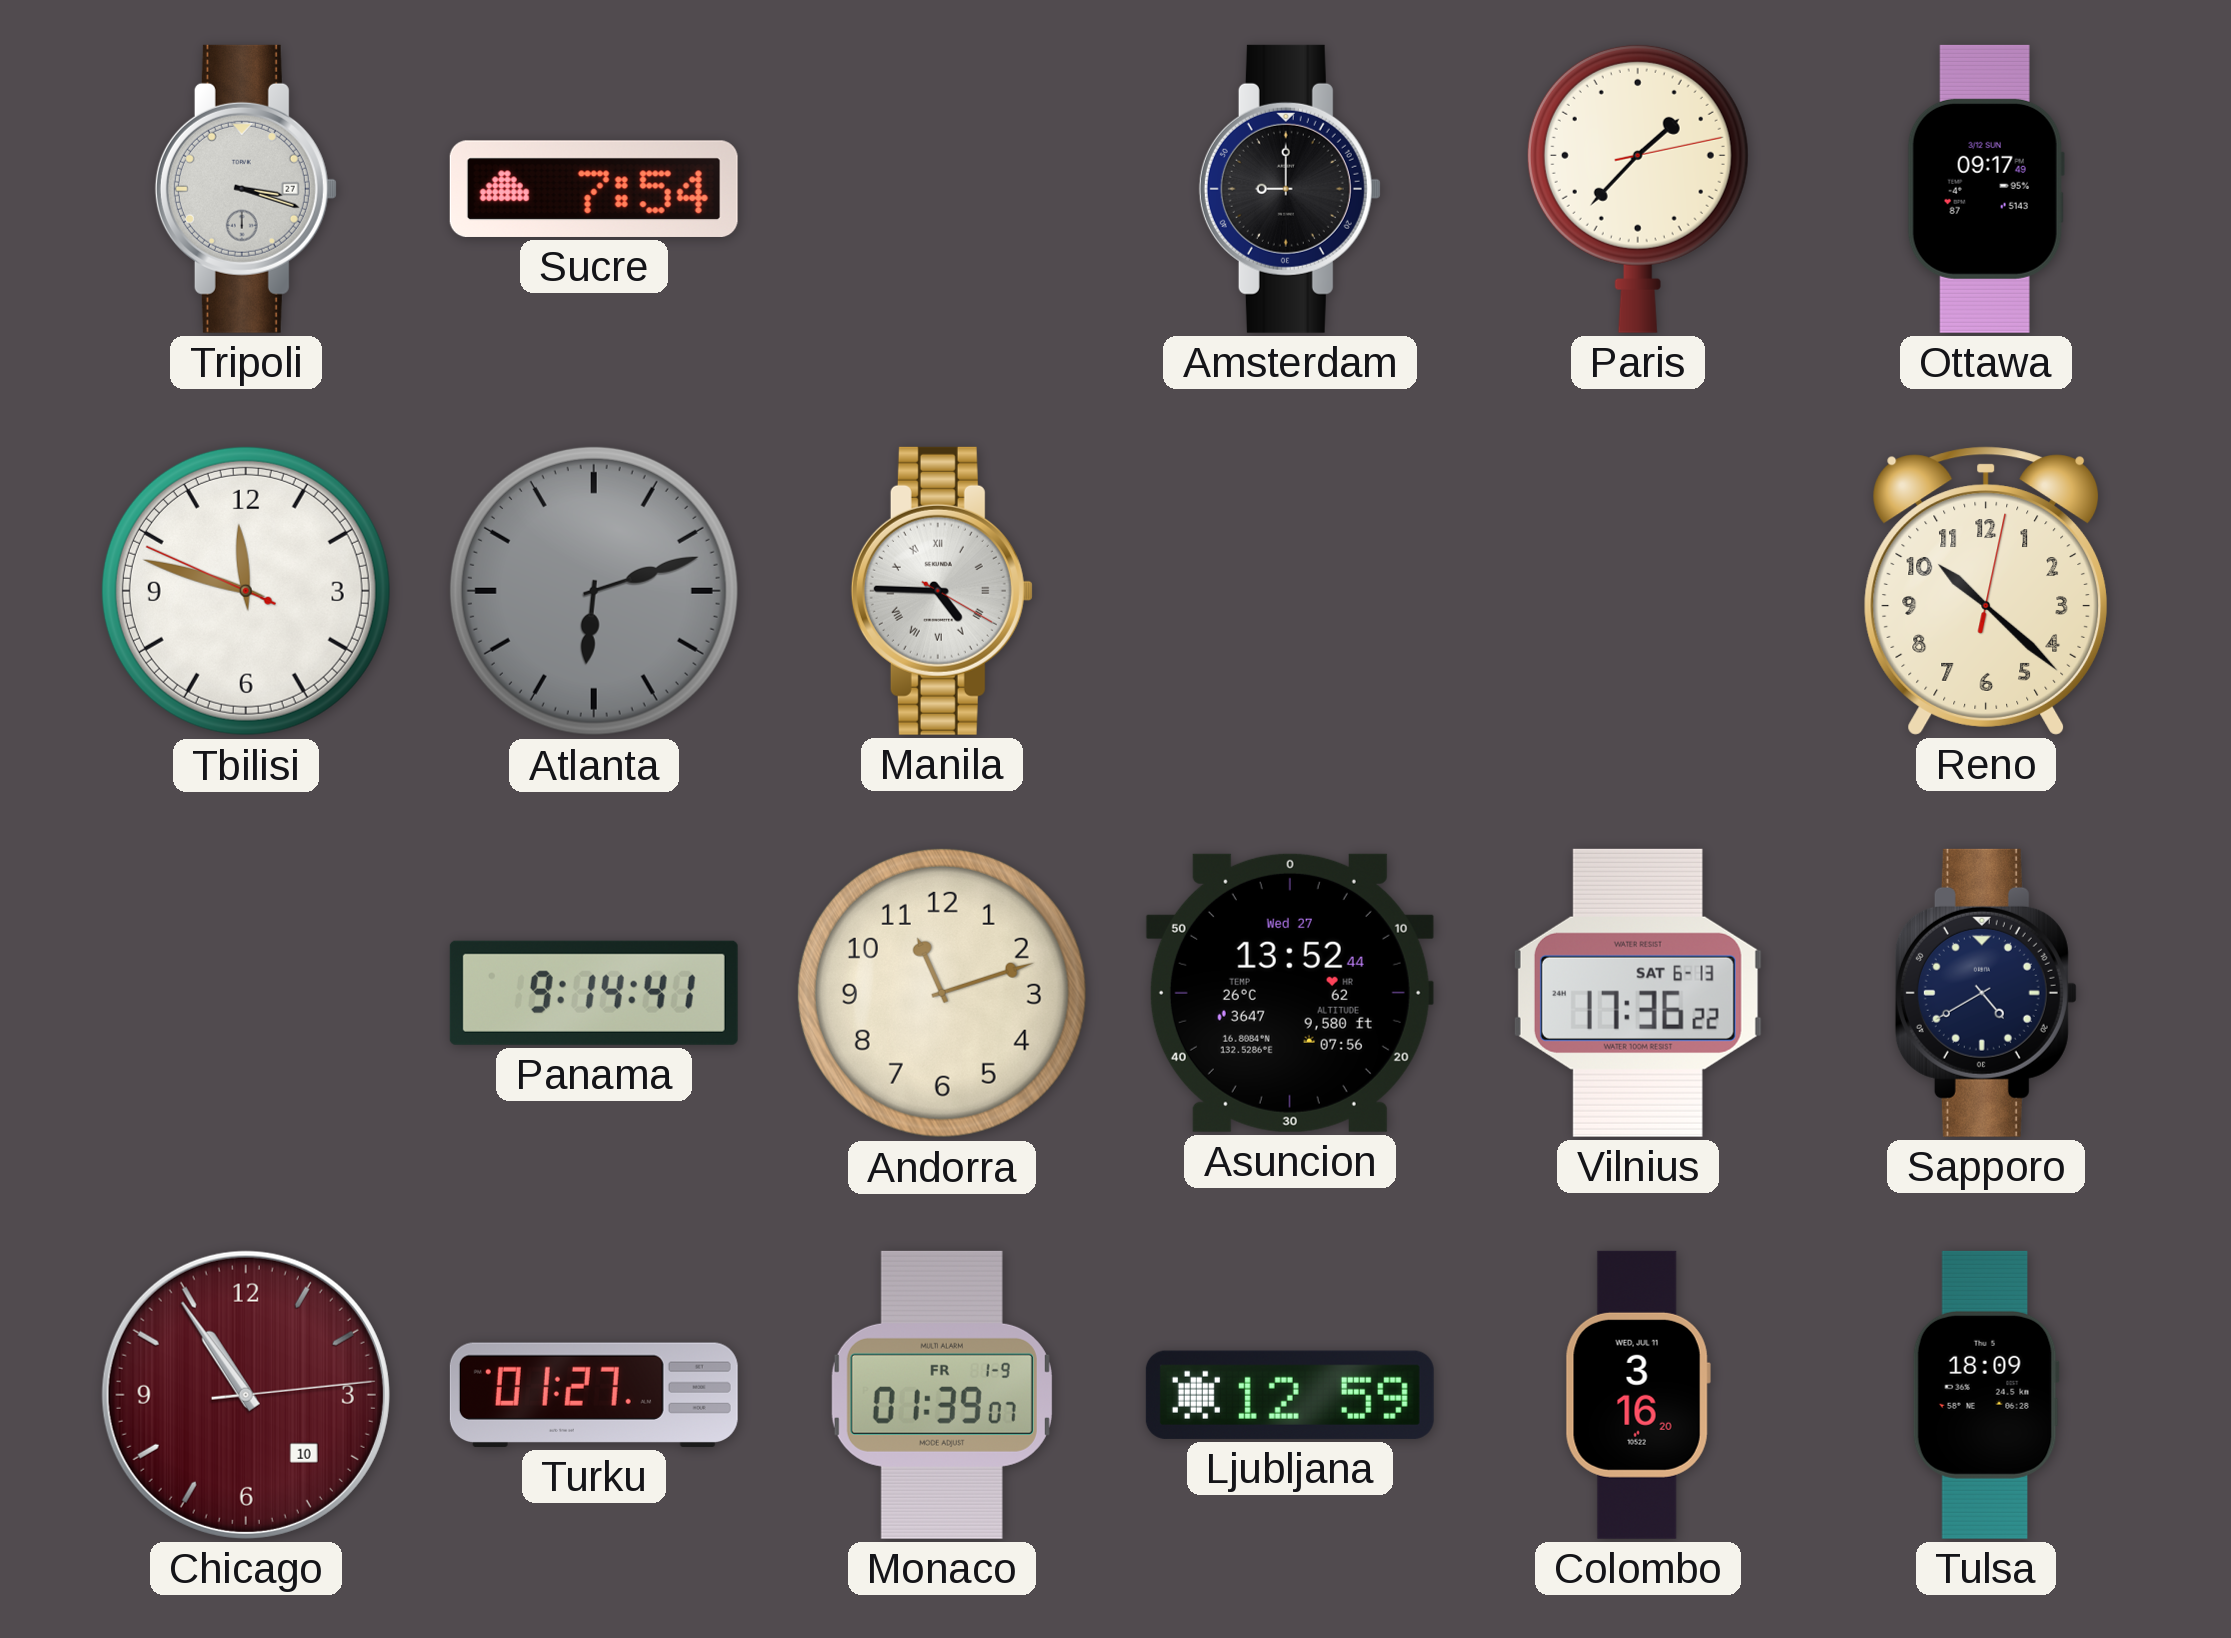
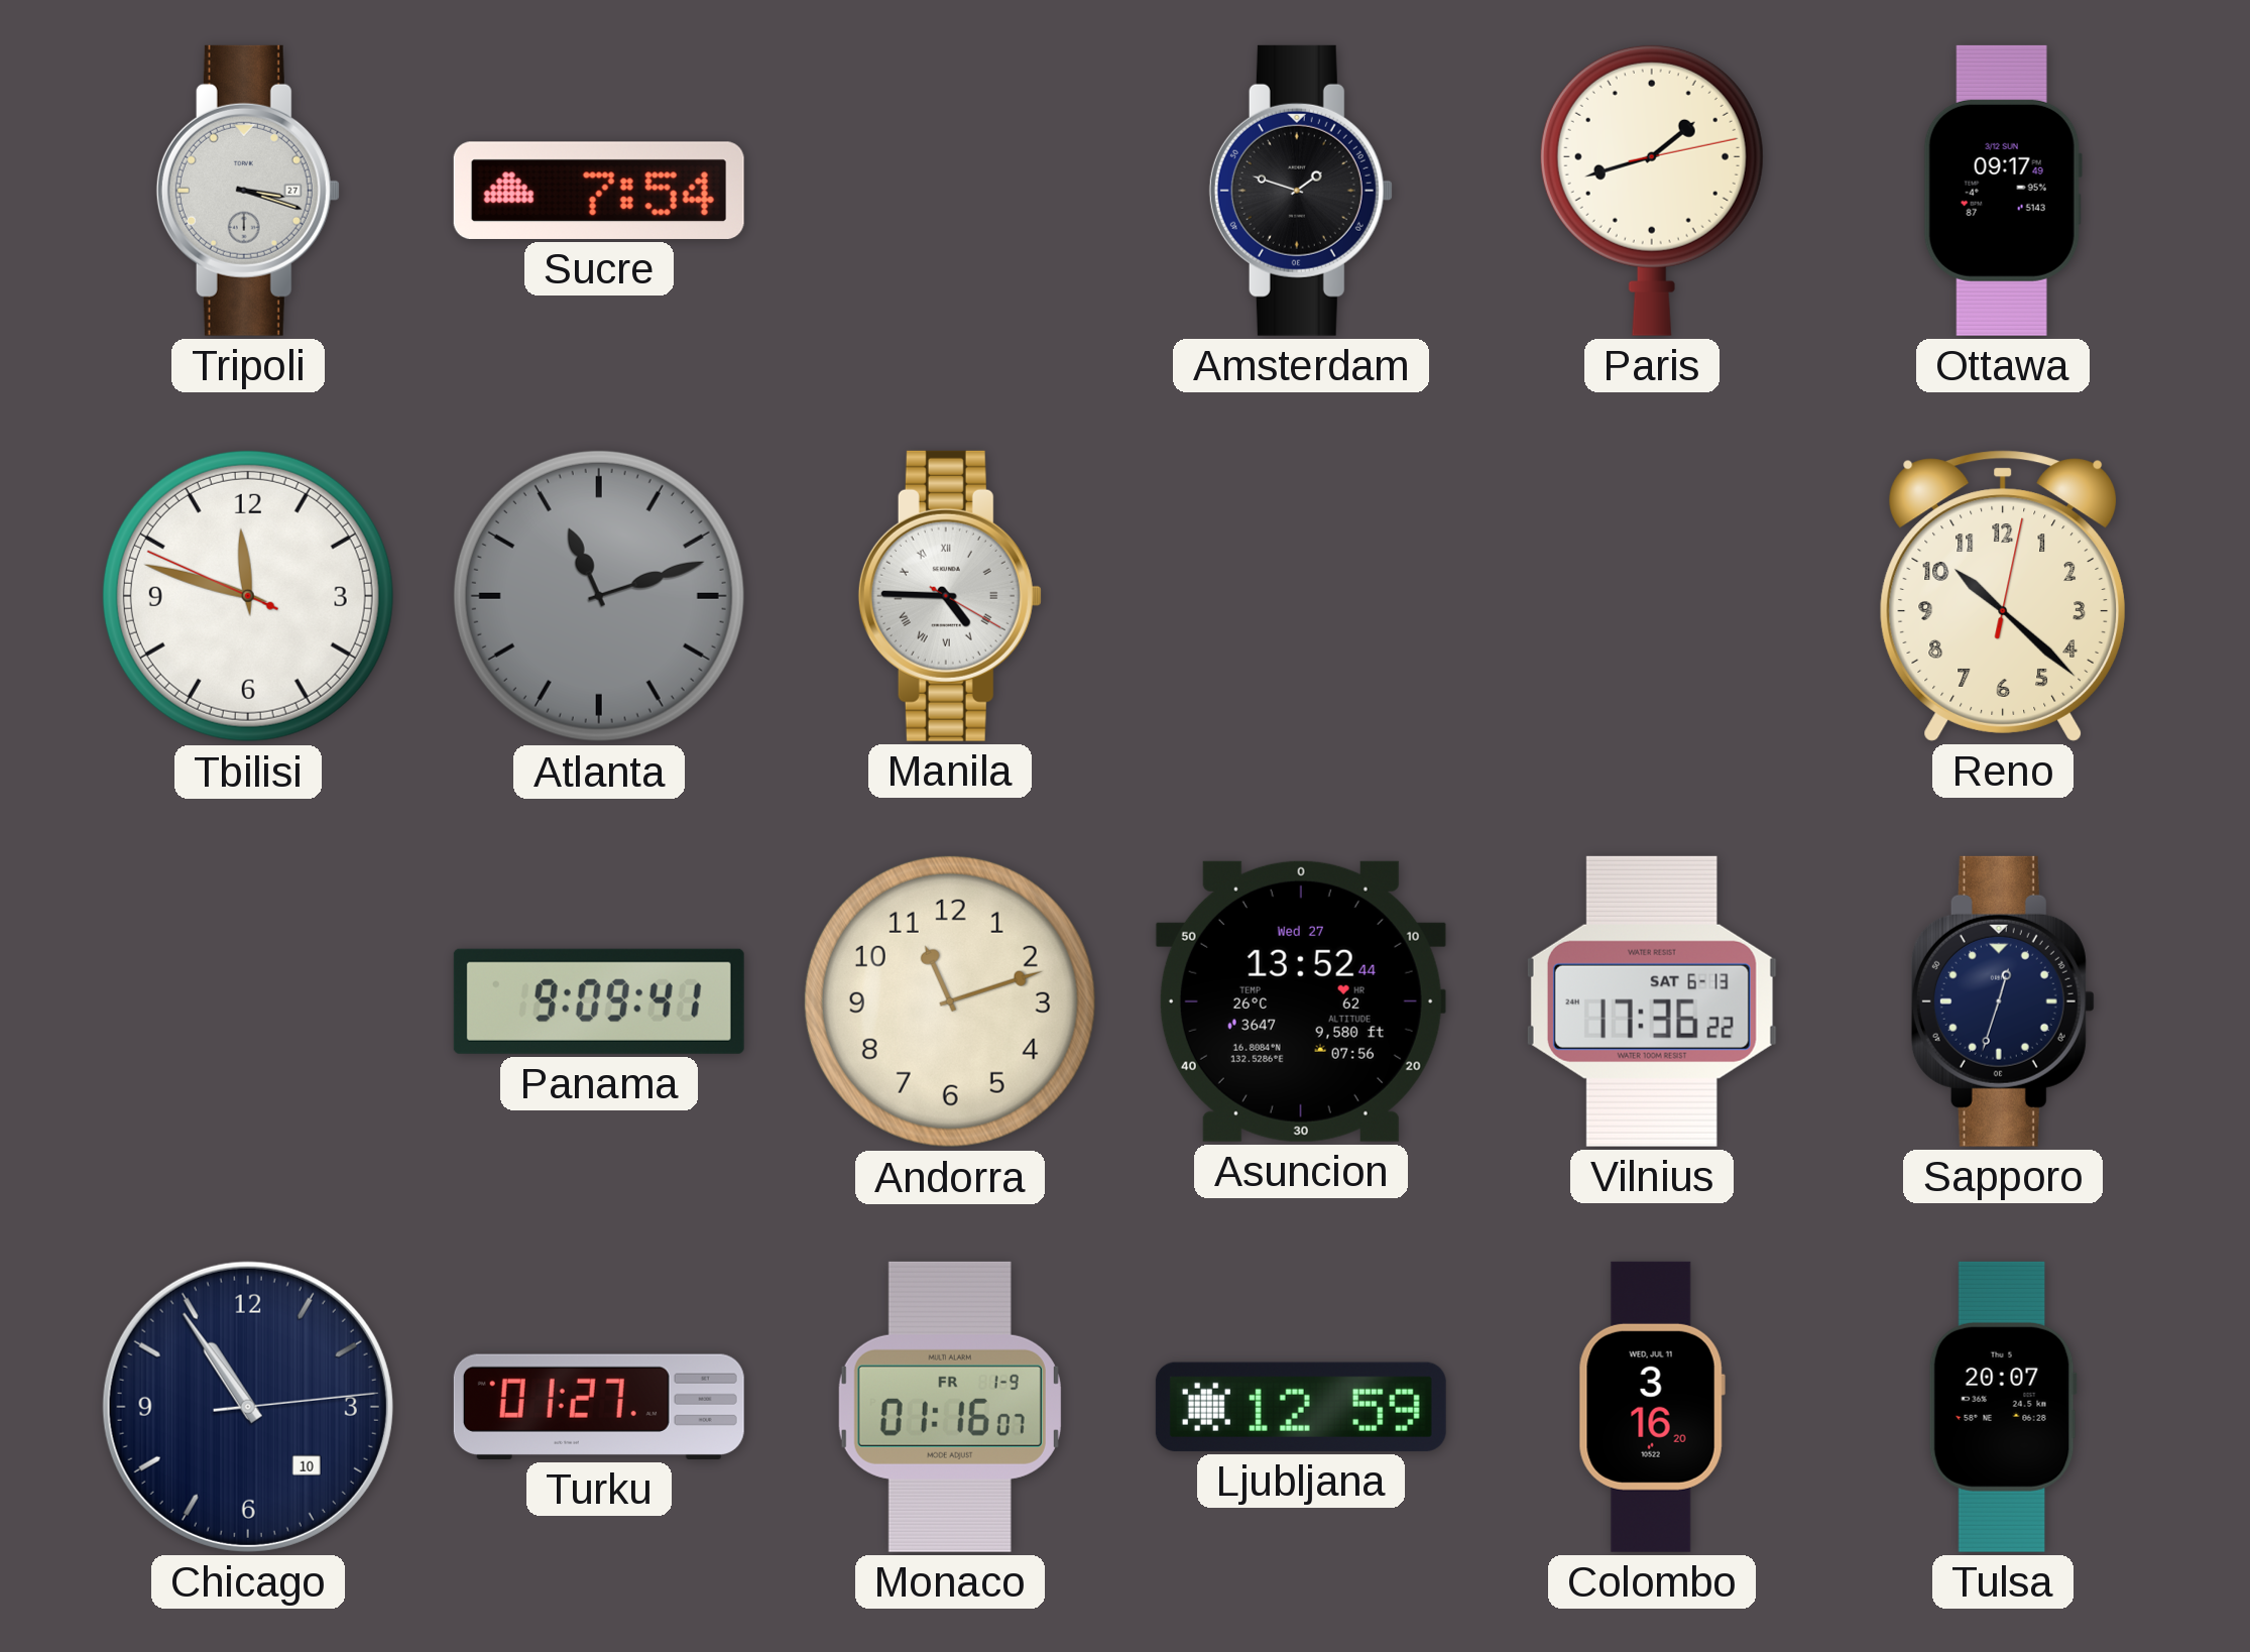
Amsterdam: 9:00 -> 1:48
Paris: 1:37 -> 1:42
Atlanta: 6:12 -> 11:12
Panama: 9:14 -> 9:09
Sapporo: 4:40 -> 12:33
Chicago dial: burgundy -> navy
Monaco: 01:39 -> 01:16
Tulsa: 18:09 -> 20:07
